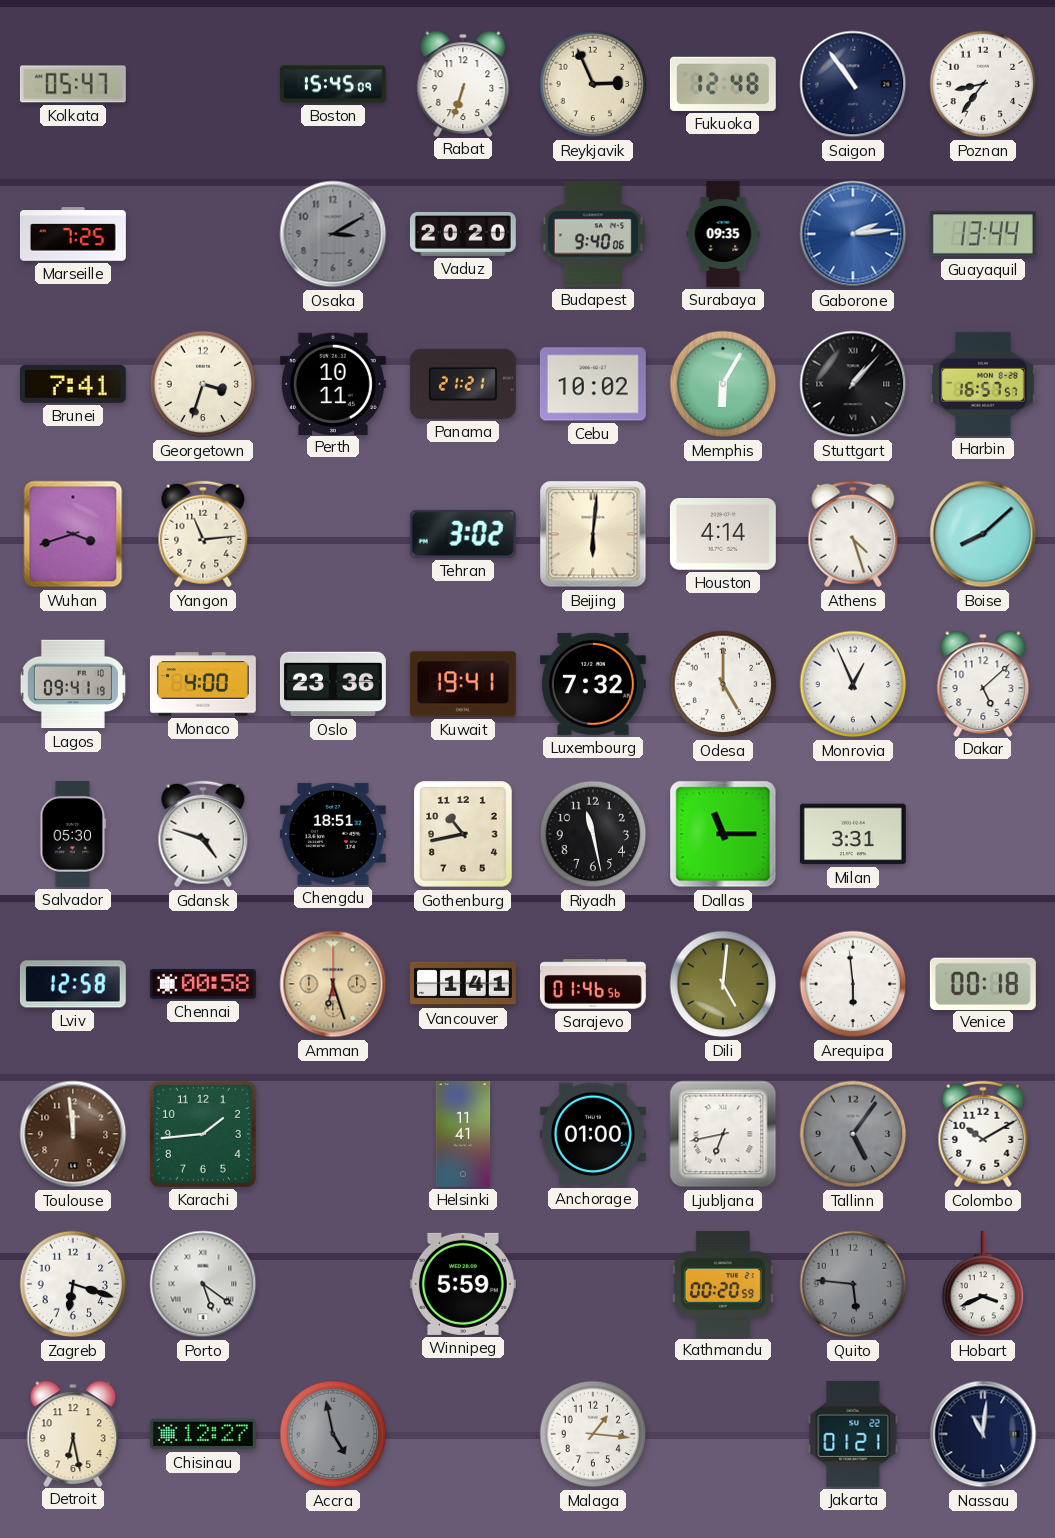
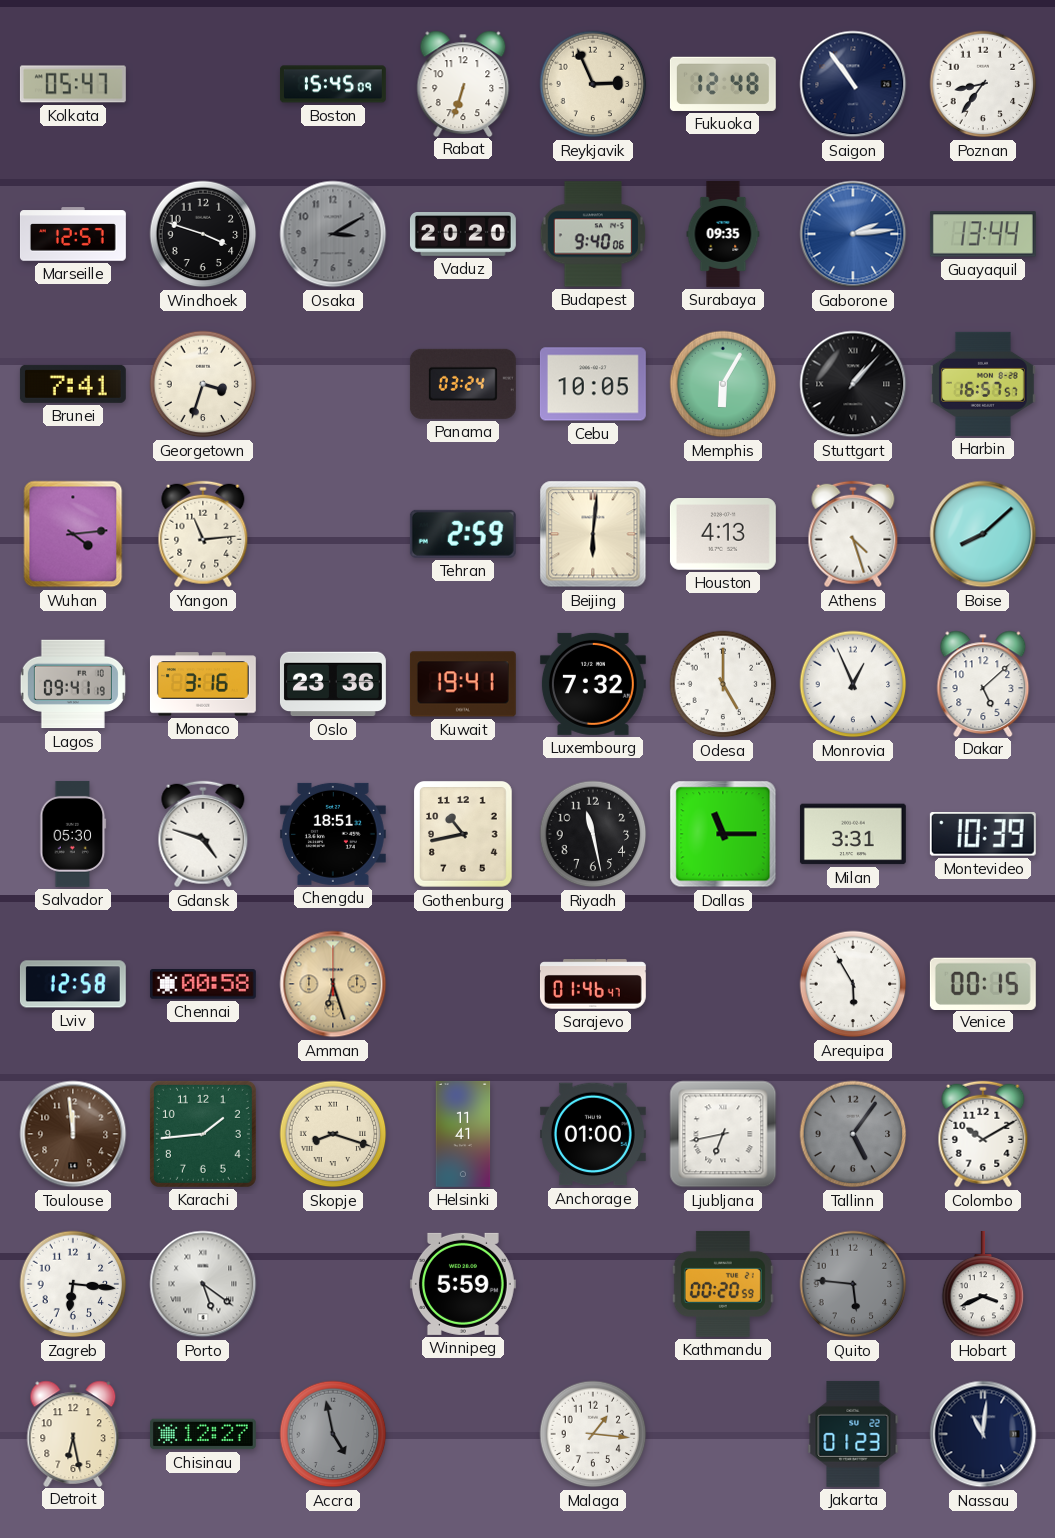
Marseille: 7:25 -> 12:57
Windhoek: none -> 3:48
Perth: 10:11 -> none
Panama: 21:21 -> 03:24
Cebu: 10:02 -> 10:05
Wuhan: 3:42 -> 4:14
Tehran: 3:02 -> 2:59
Houston: 4:14 -> 4:13
Monaco: 4:00 -> 3:16
Montevideo: none -> 10:39
Vancouver: 1:41 -> none
Sarajevo: 01:46:56 -> 01:46:47
Dili: 5:01 -> none
Arequipa: 5:59 -> 5:55
Venice: 00:18 -> 00:15
Skopje: none -> 8:18
Zagreb: 6:18 -> 6:16
Jakarta: 01:21 -> 01:23
